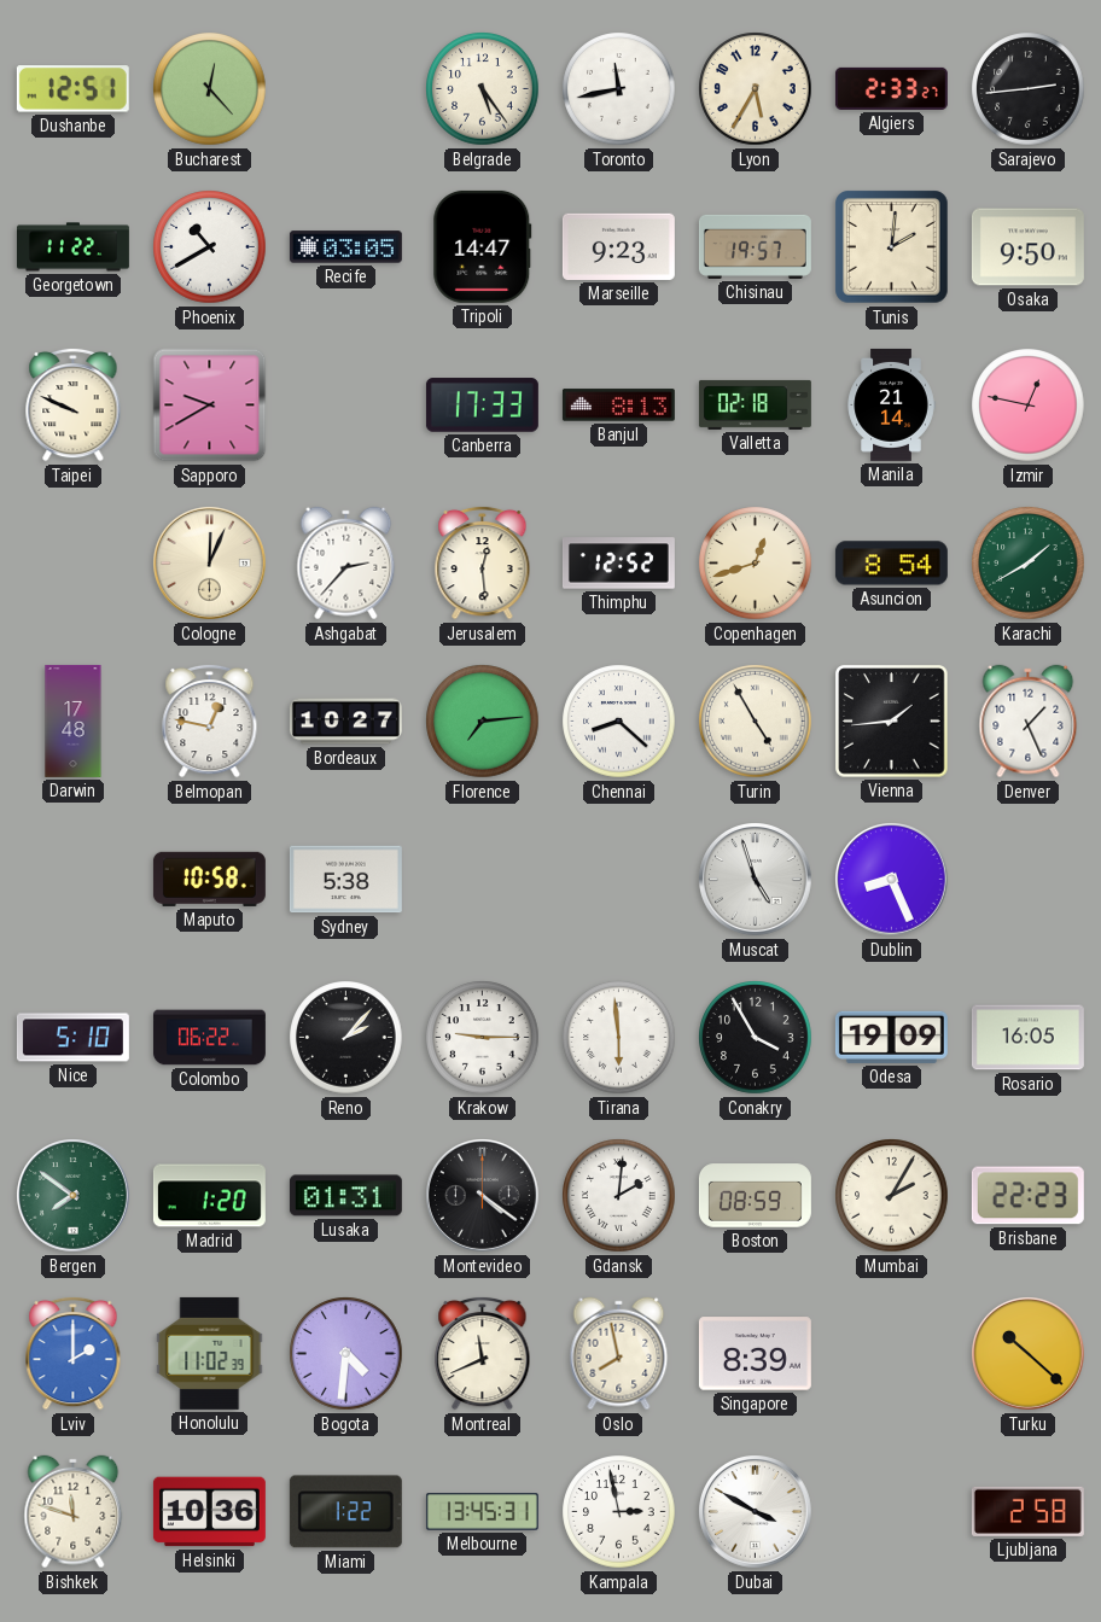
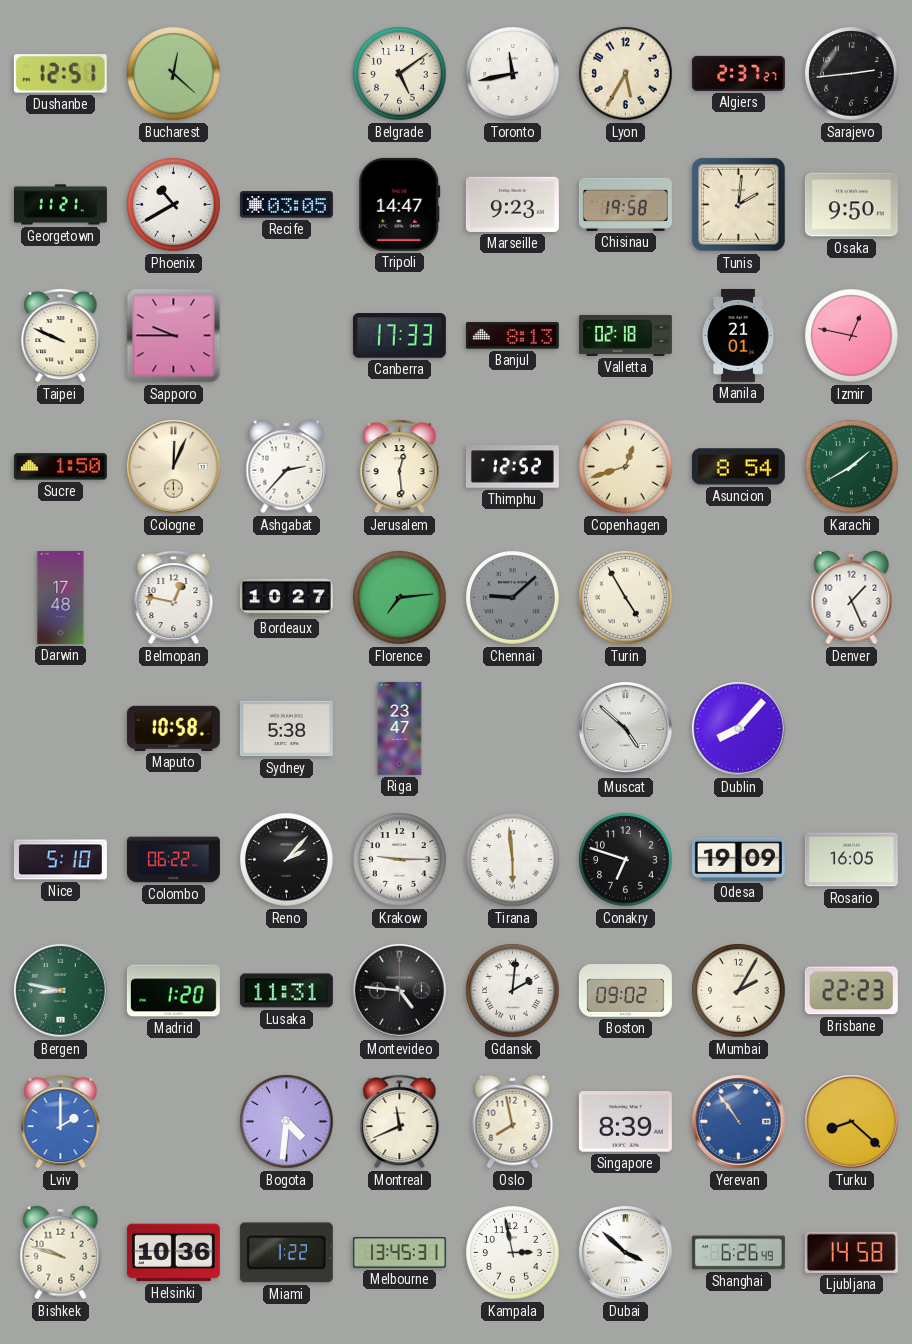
Bucharest: 12:23 -> 12:22
Belgrade: 5:24 -> 5:09
Algiers: 2:33 -> 2:37
Georgetown: 11:22 -> 11:21
Chisinau: 19:57 -> 19:58
Sapporo: 9:40 -> 9:45
Manila: 21:14 -> 21:01
Sucre: none -> 1:50
Chennai: 8:22 -> 9:08
Chennai dial: white -> grey
Vienna: 1:44 -> none
Riga: none -> 23:47
Muscat: 4:57 -> 4:52
Dublin: 8:26 -> 8:07
Conakry: 3:55 -> 6:48
Bergen: 7:51 -> 8:47
Lusaka: 01:31 -> 11:31
Montevideo: 4:21 -> 4:46
Boston: 08:59 -> 09:02
Honolulu: 11:02 -> none
Yerevan: none -> 10:54
Turku: 10:22 -> 8:22
Bishkek: 11:48 -> 9:48
Dubai: 3:50 -> 3:52
Shanghai: none -> 6:26
Ljubljana: 2:58 -> 14:58
